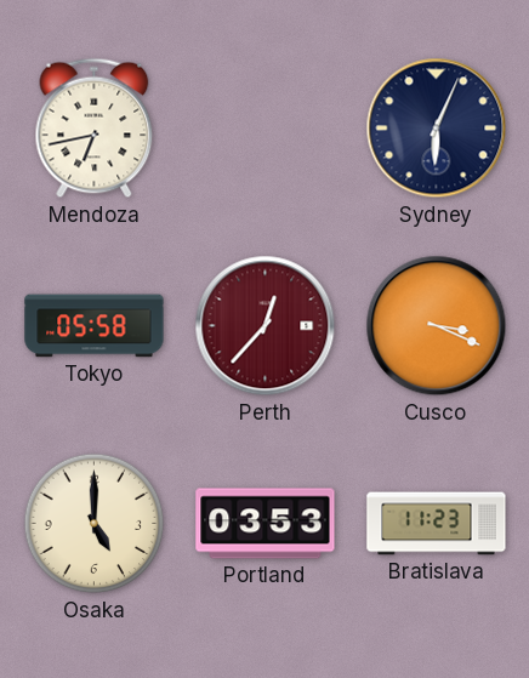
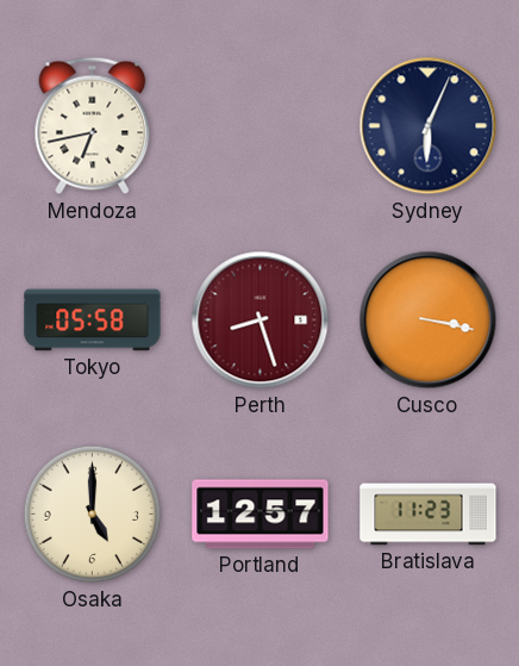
Perth: 12:37 -> 8:27
Cusco: 3:19 -> 3:17
Portland: 03:53 -> 12:57
